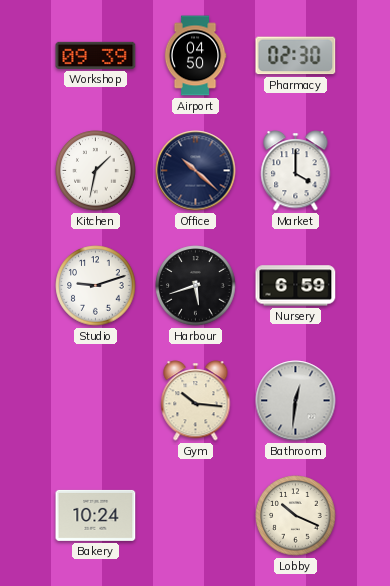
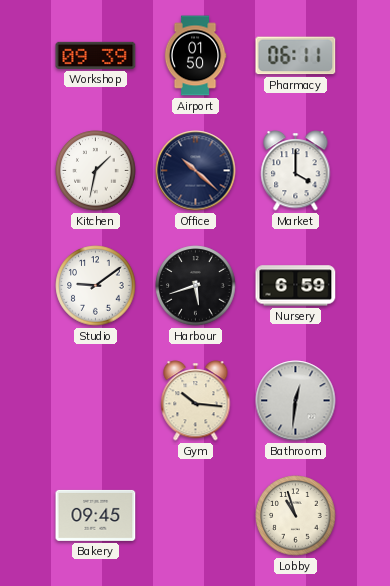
Airport: 04:50 -> 01:50
Pharmacy: 02:30 -> 06:11
Studio: 9:12 -> 9:09
Bakery: 10:24 -> 09:45
Lobby: 10:19 -> 10:57
